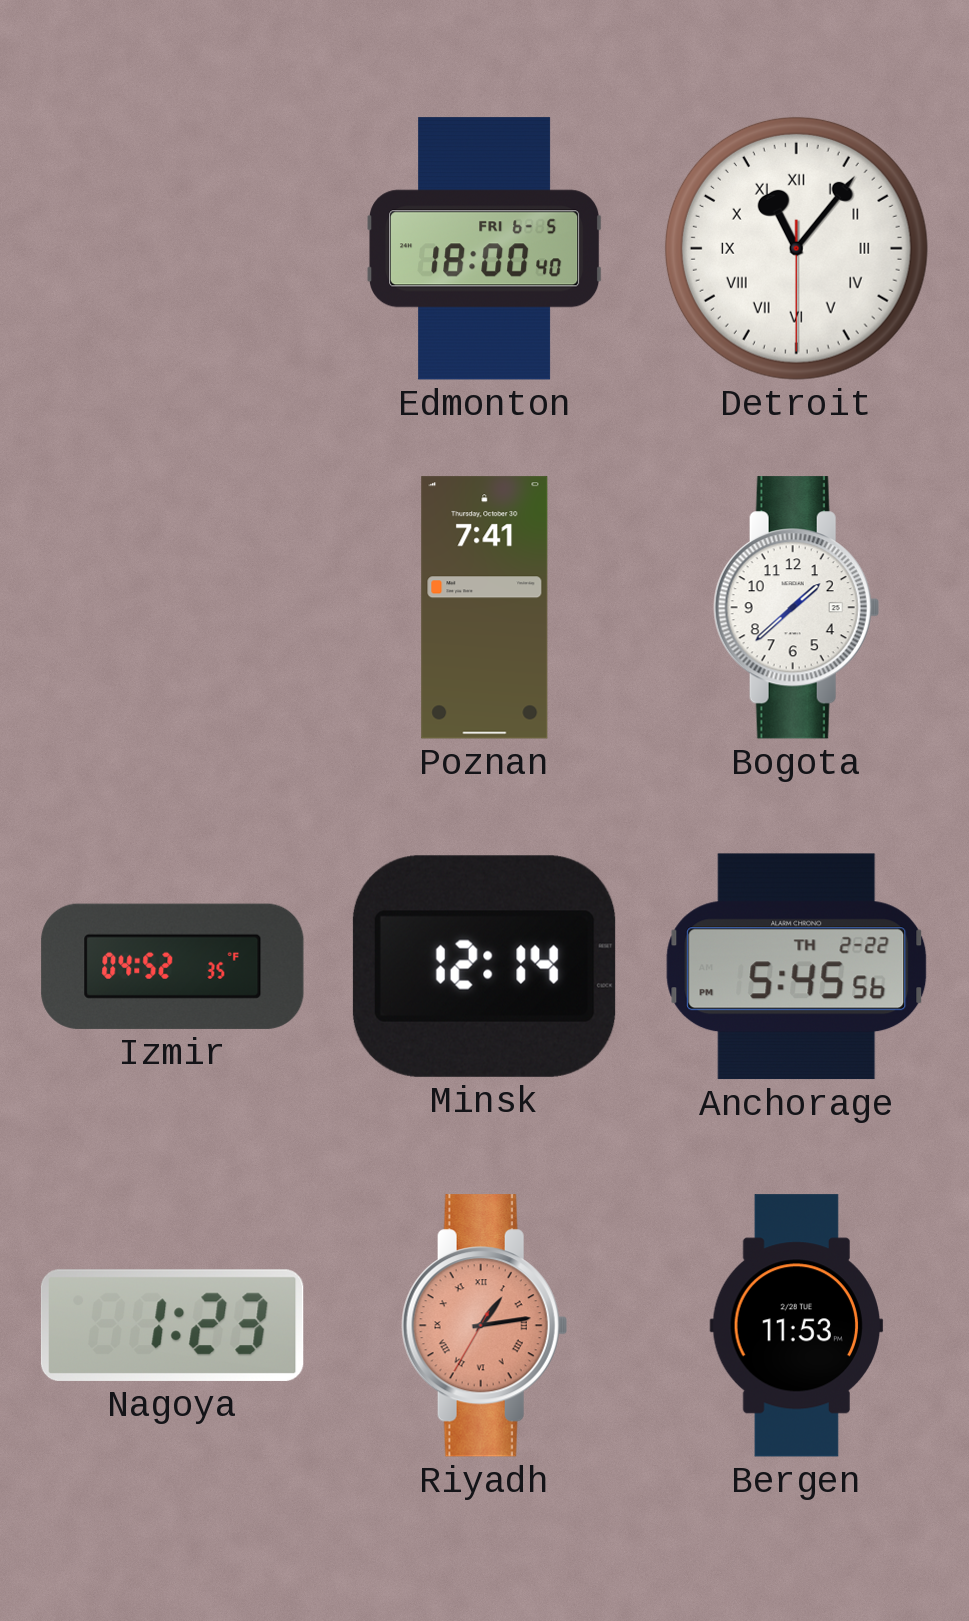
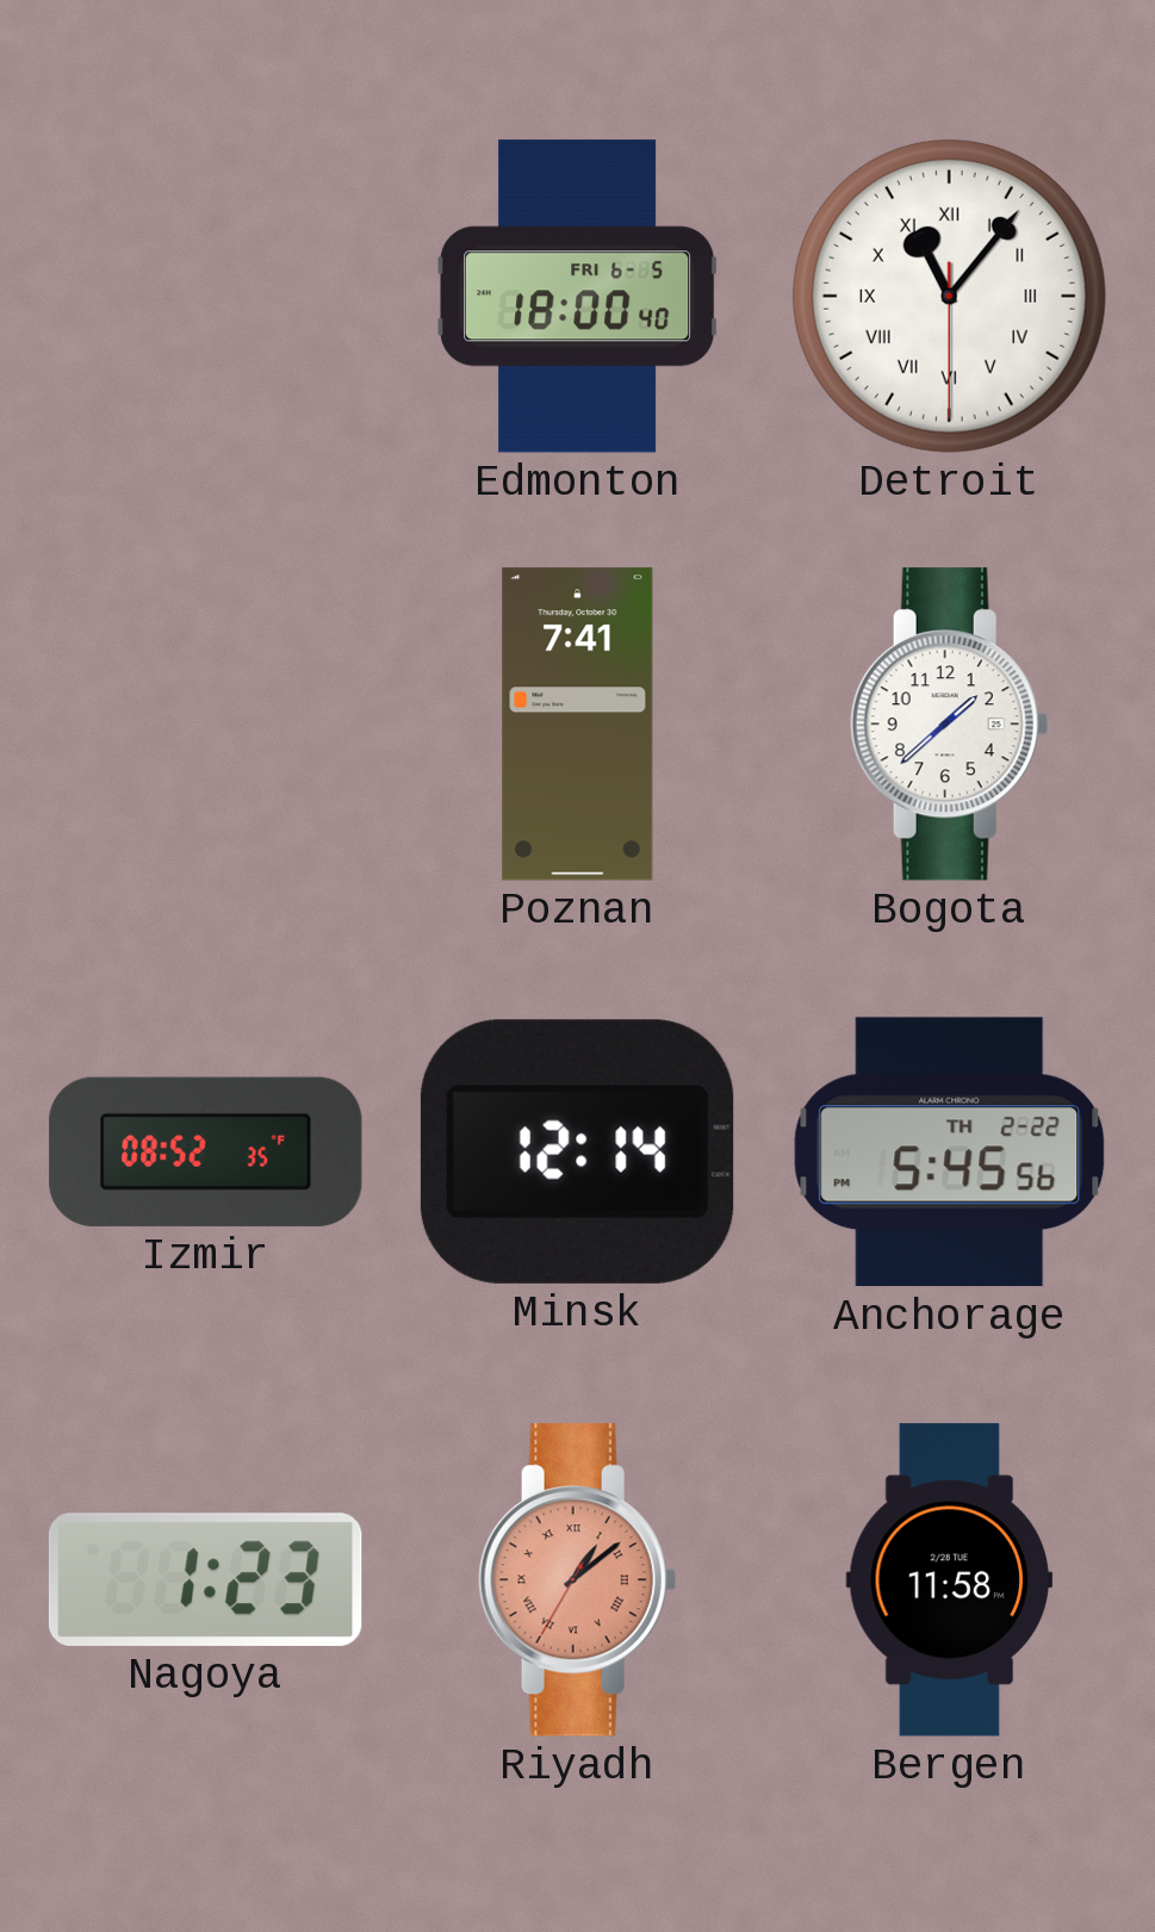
Izmir: 04:52 -> 08:52
Riyadh: 1:13 -> 1:08
Bergen: 11:53 -> 11:58
